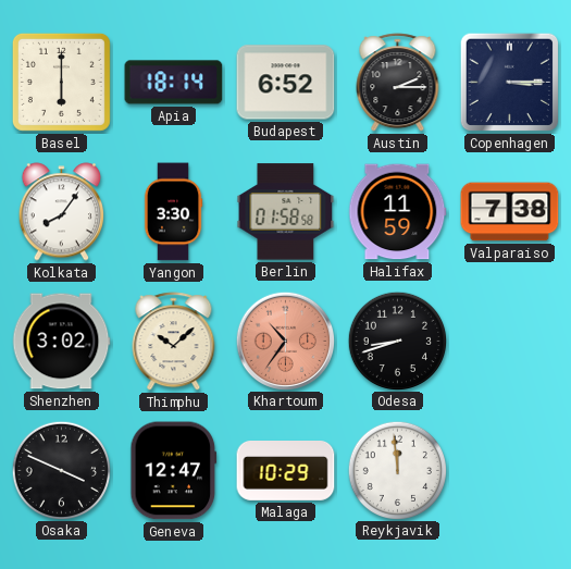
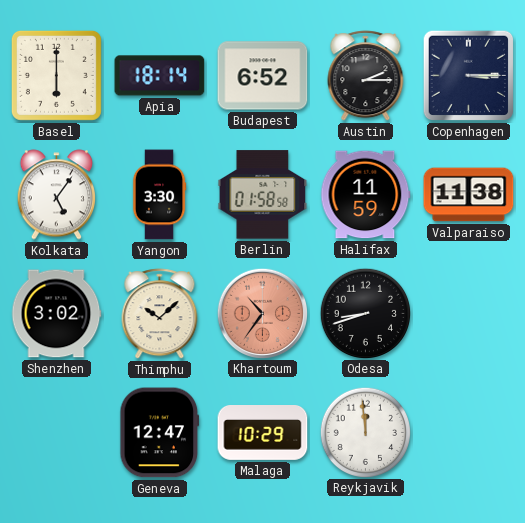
Kolkata: 8:06 -> 5:06
Valparaiso: 7:38 -> 11:38
Osaka: 3:49 -> none
